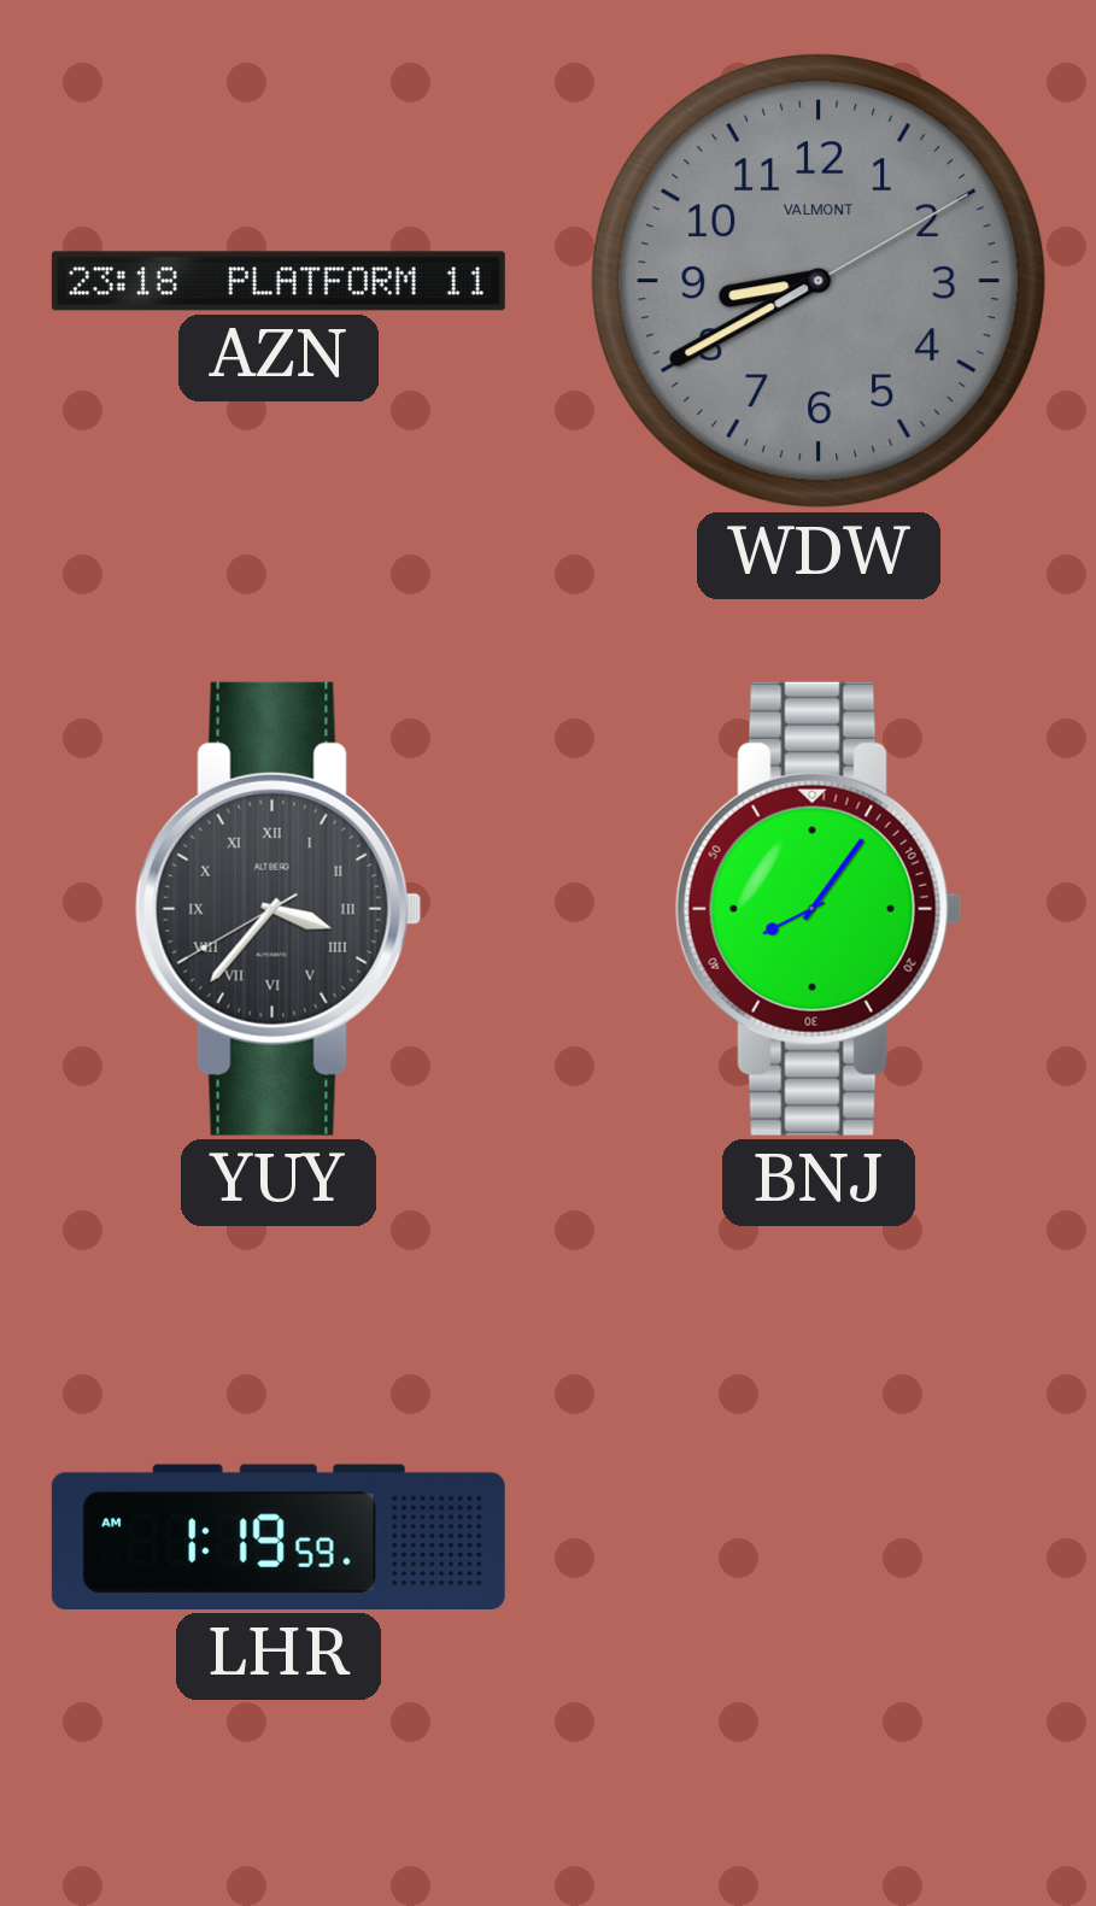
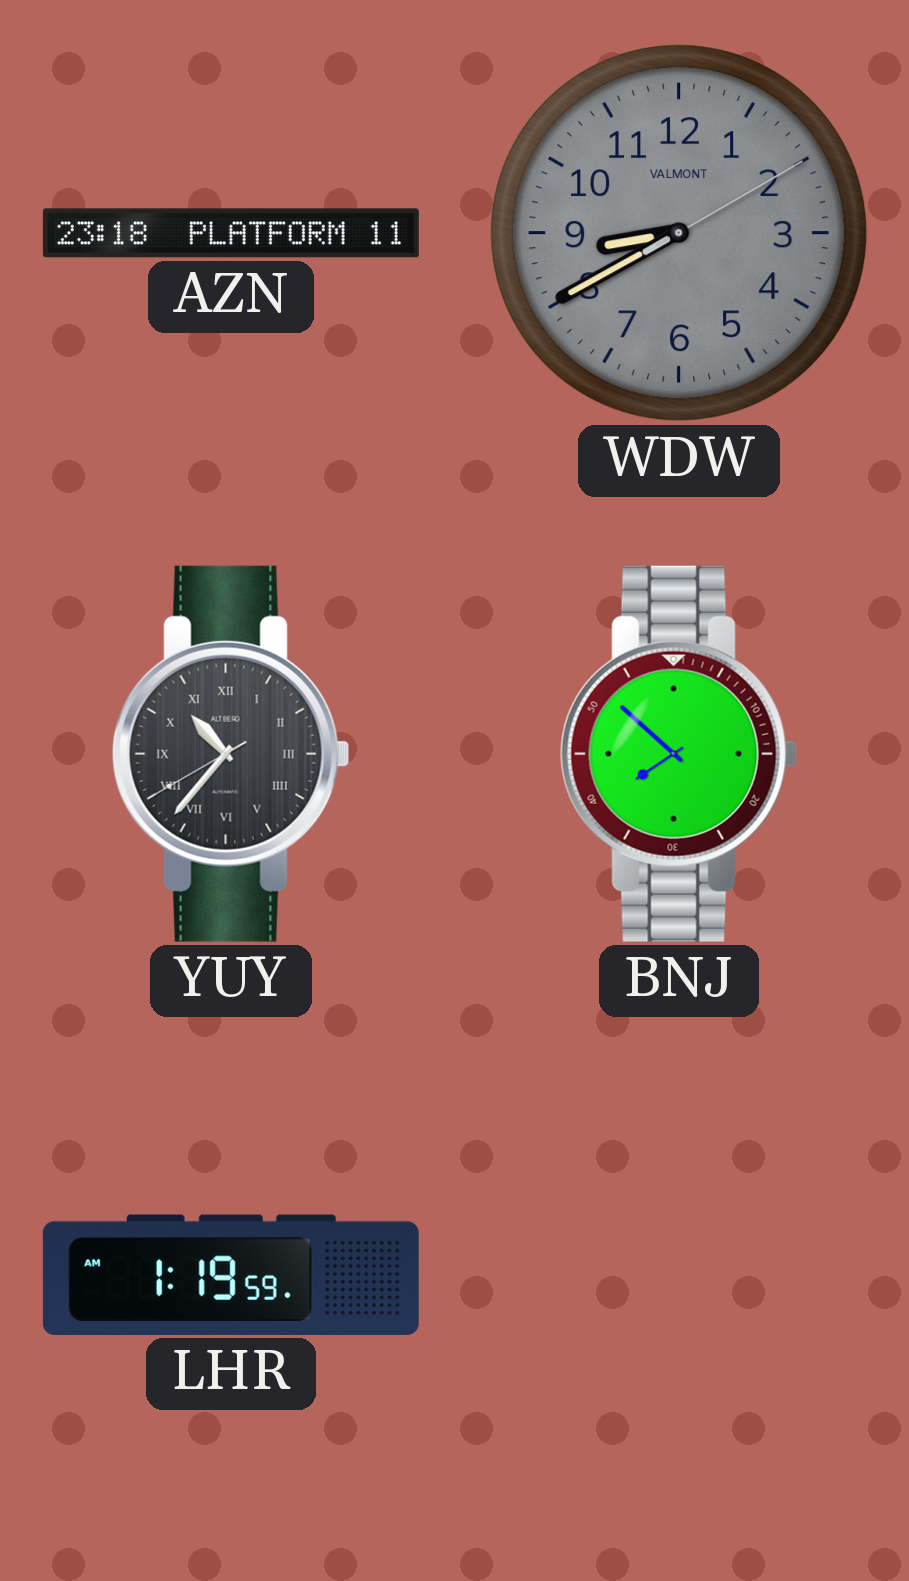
YUY: 3:36 -> 10:36
BNJ: 8:06 -> 7:52
